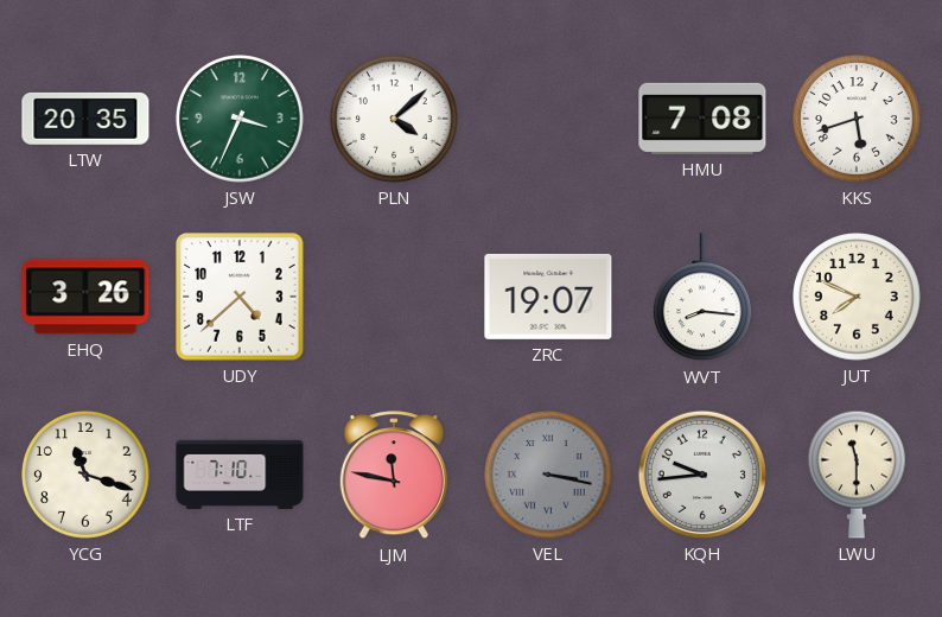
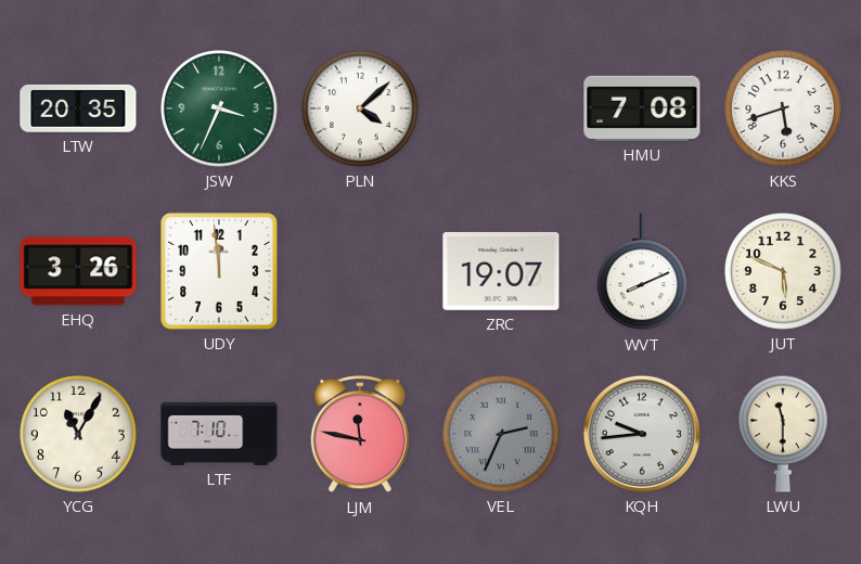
UDY: 4:38 -> 11:59
WVT: 8:16 -> 8:11
JUT: 7:49 -> 5:49
YCG: 11:18 -> 11:05
VEL: 3:17 -> 2:34
